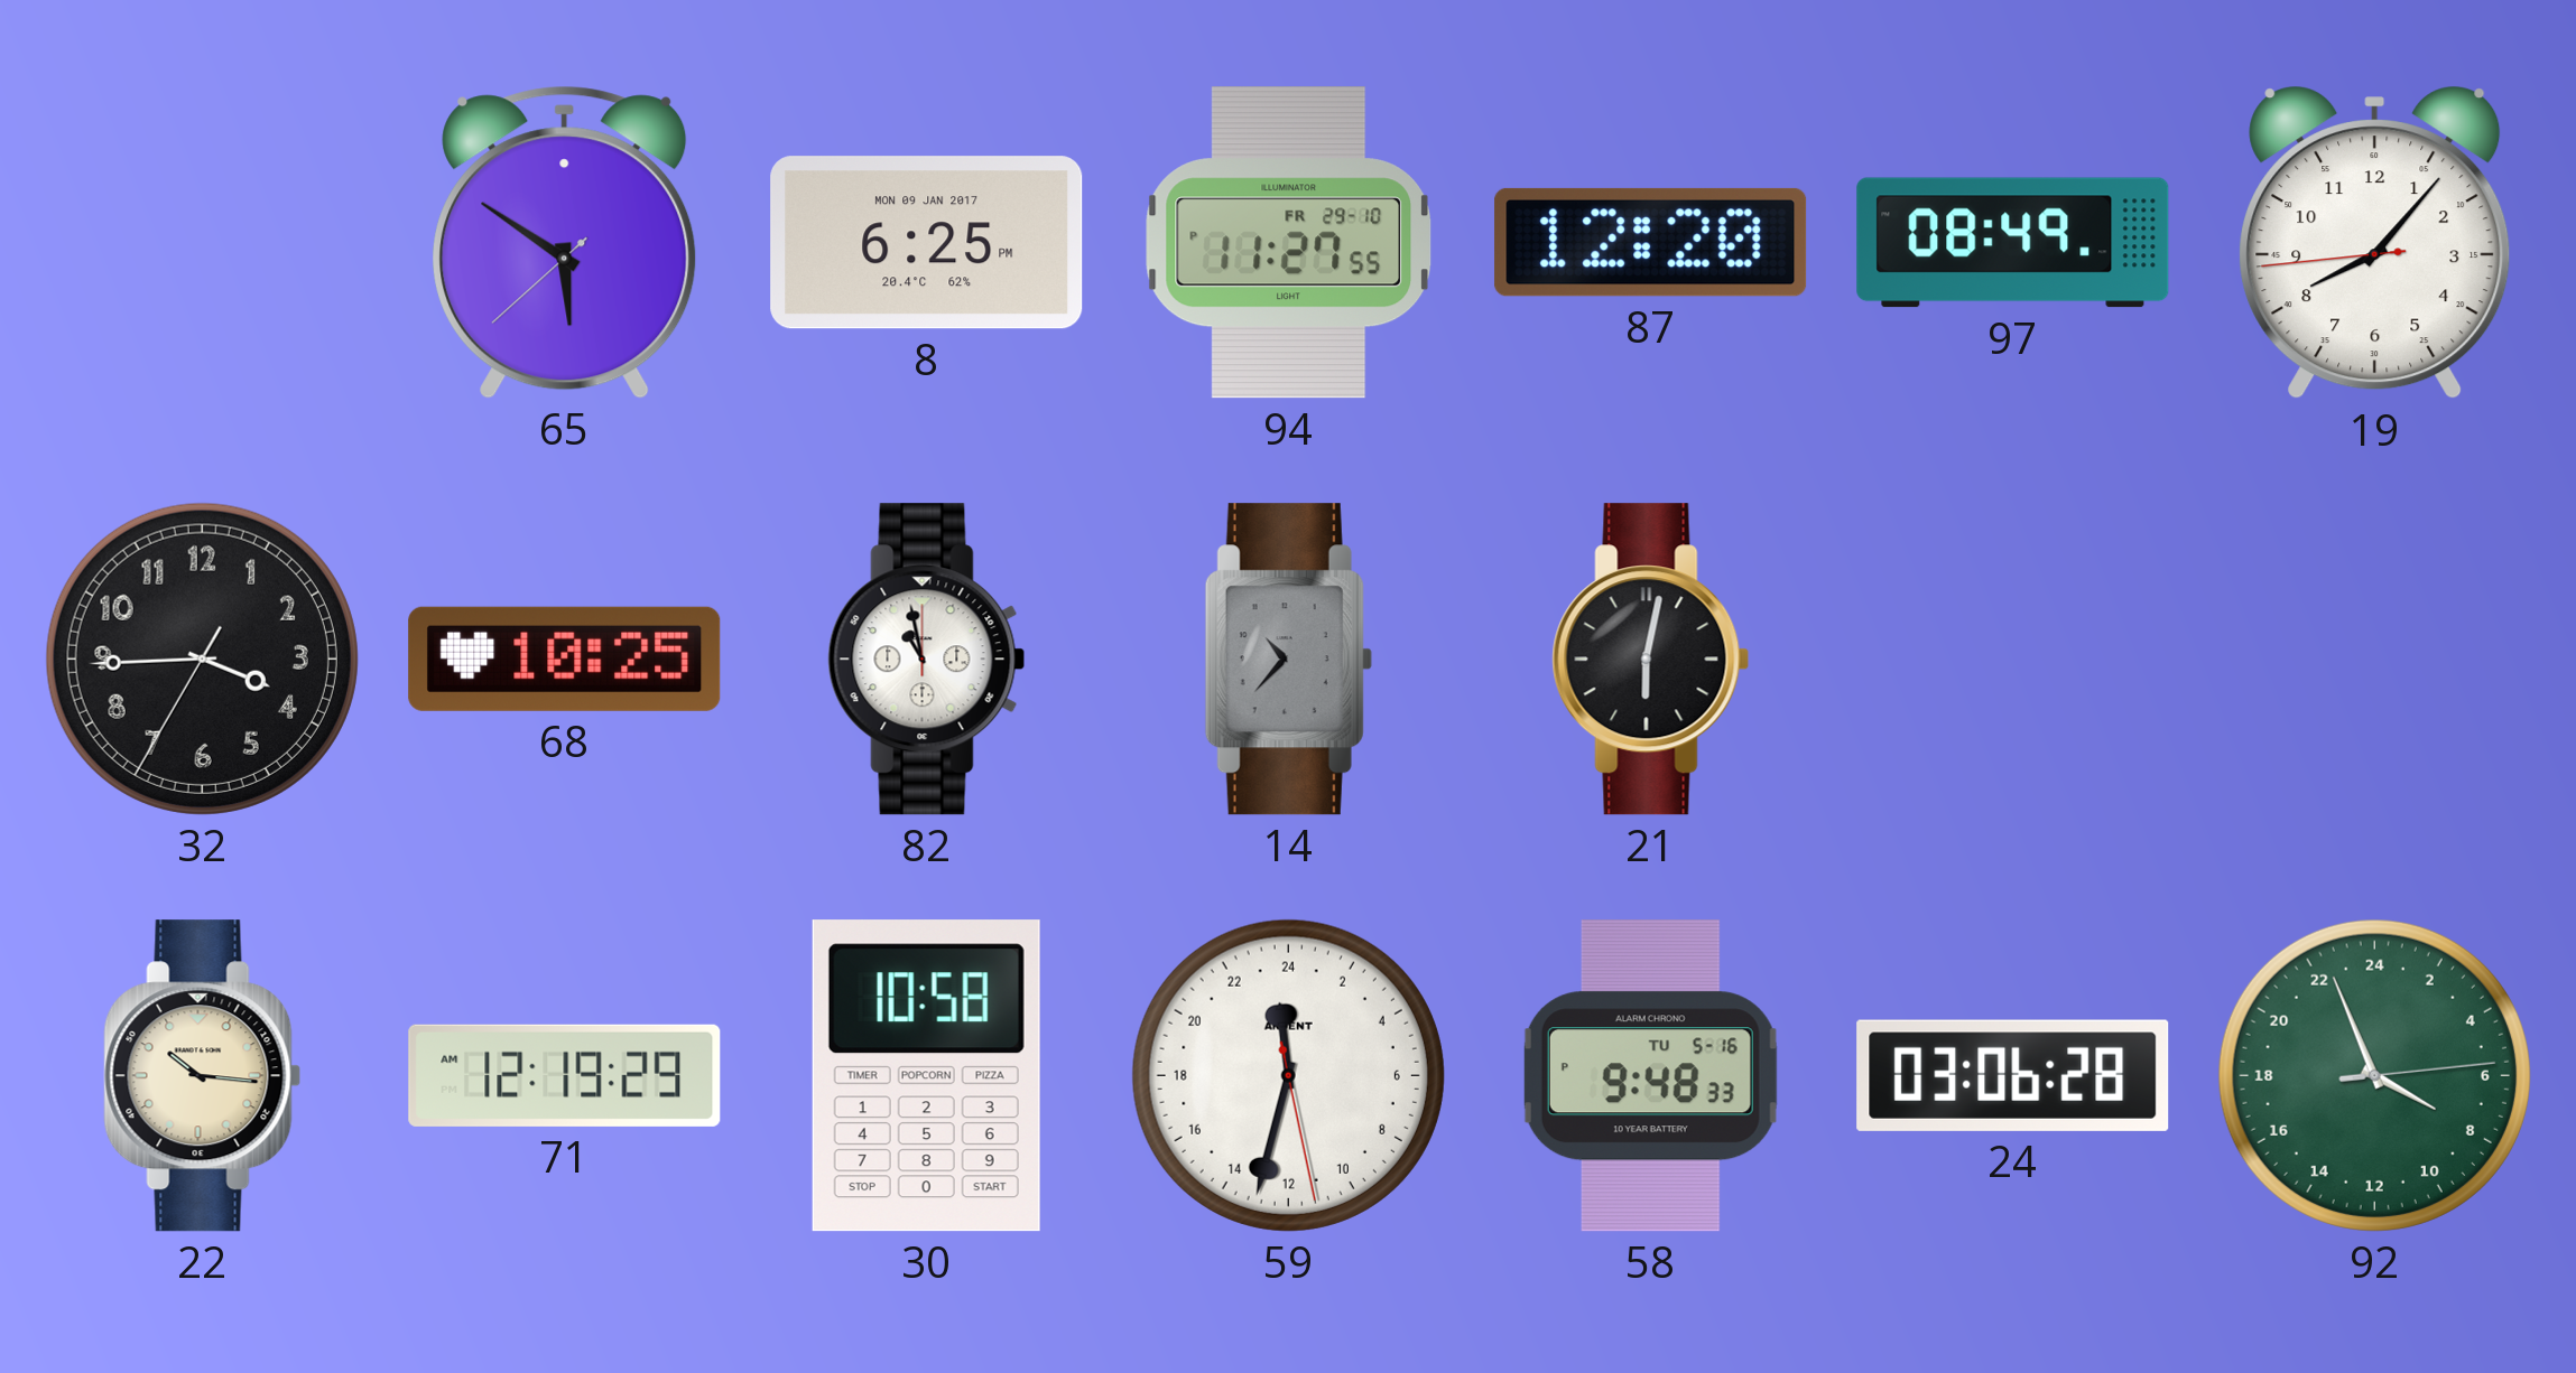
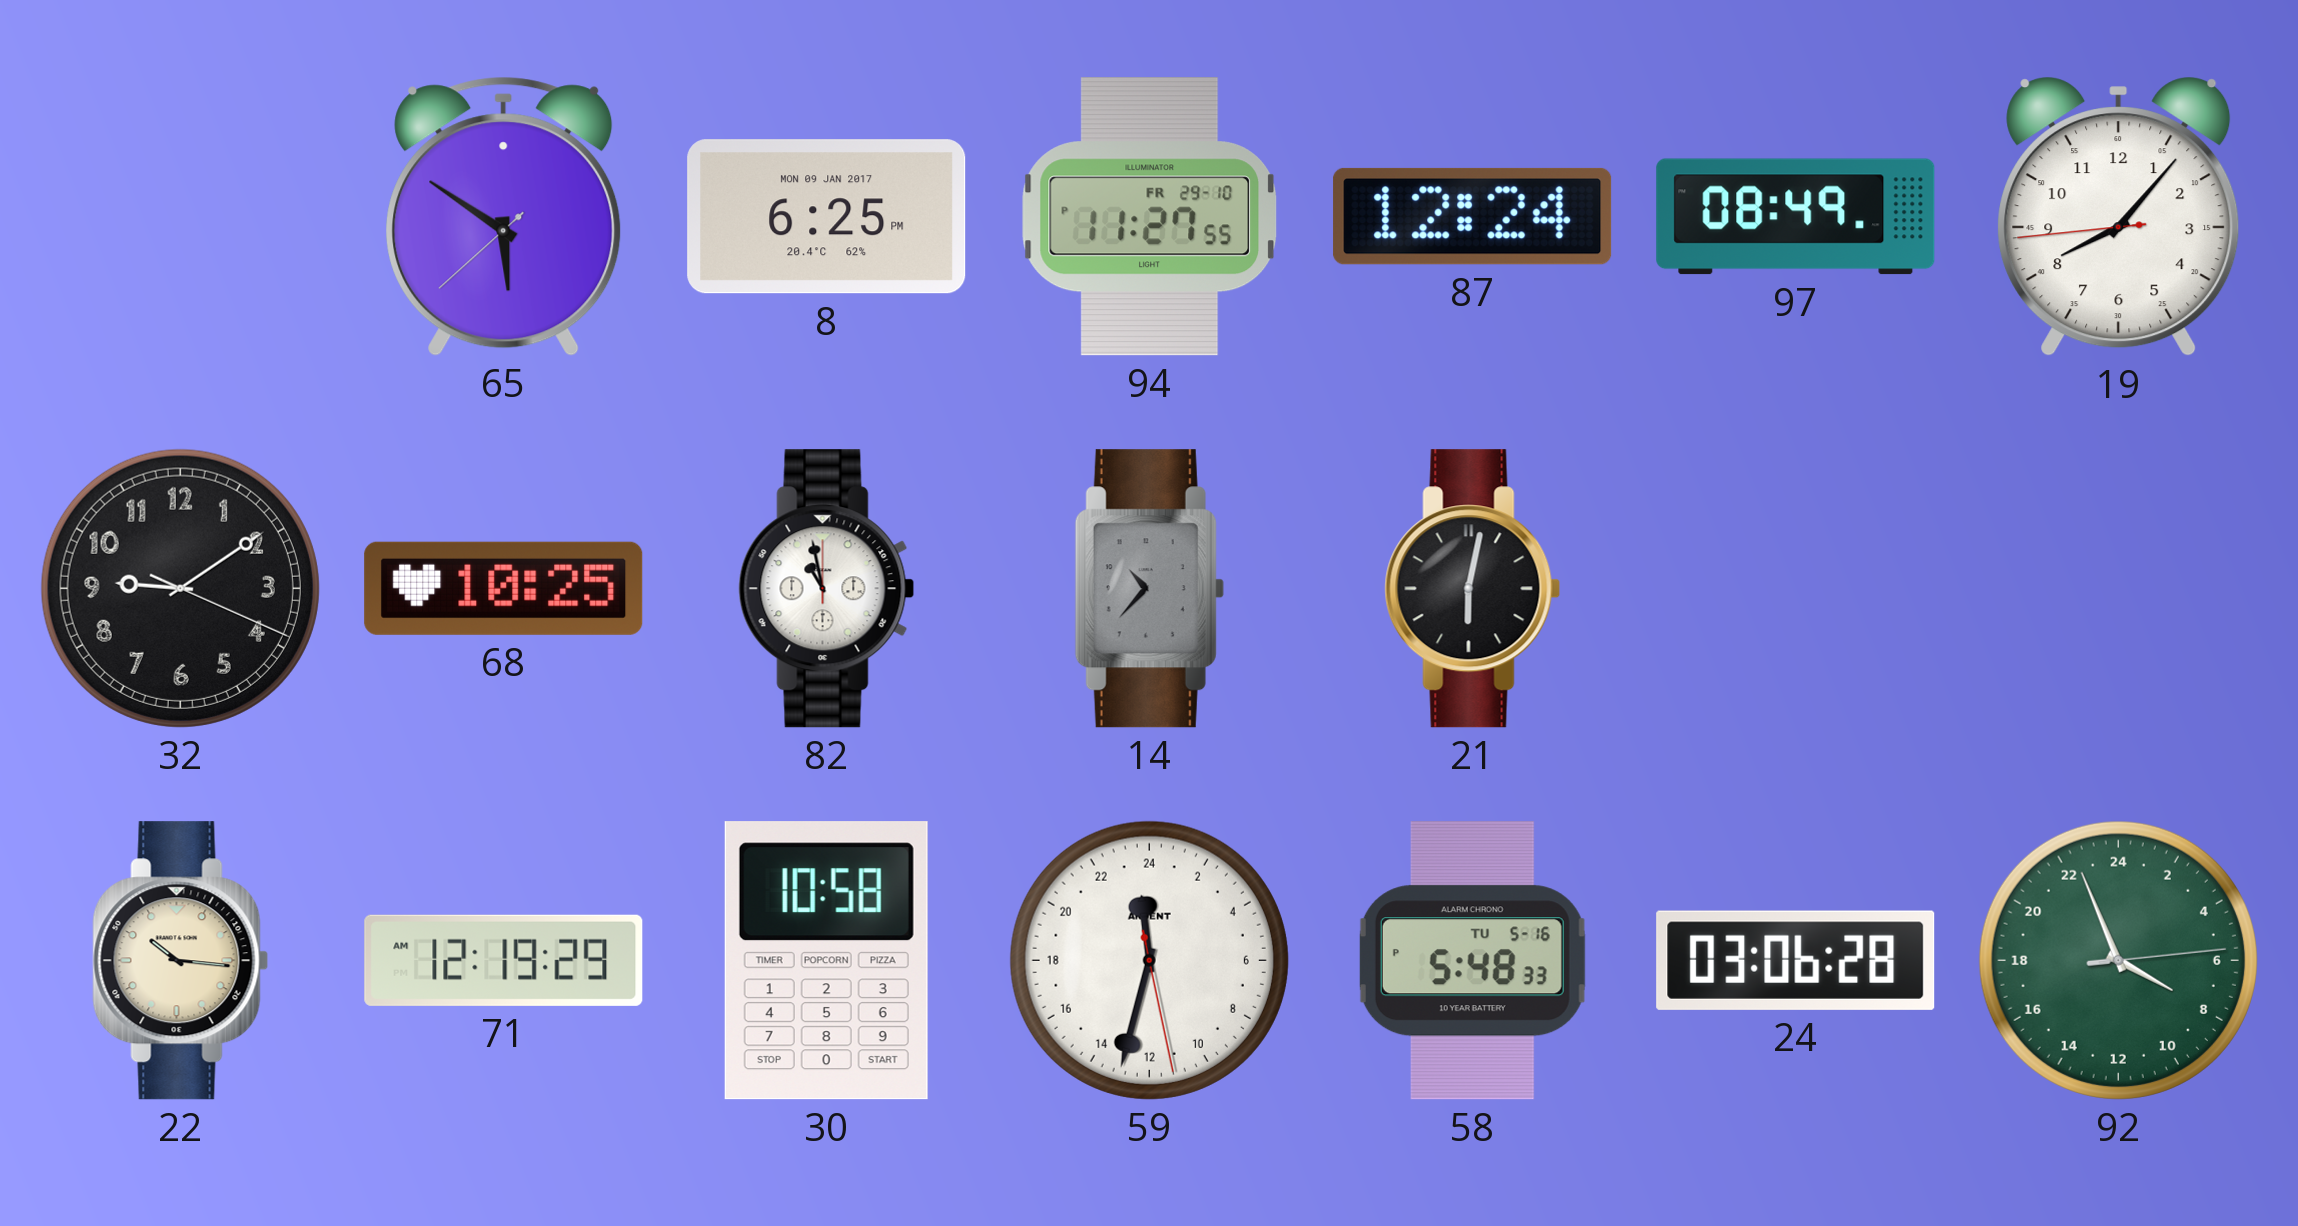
87: 12:20 -> 12:24
32: 3:44 -> 9:09
58: 9:48 -> 5:48
